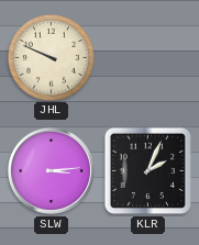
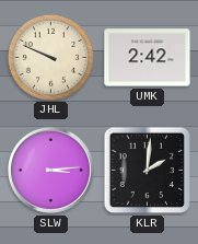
UMK: none -> 2:42
KLR: 2:04 -> 2:01
